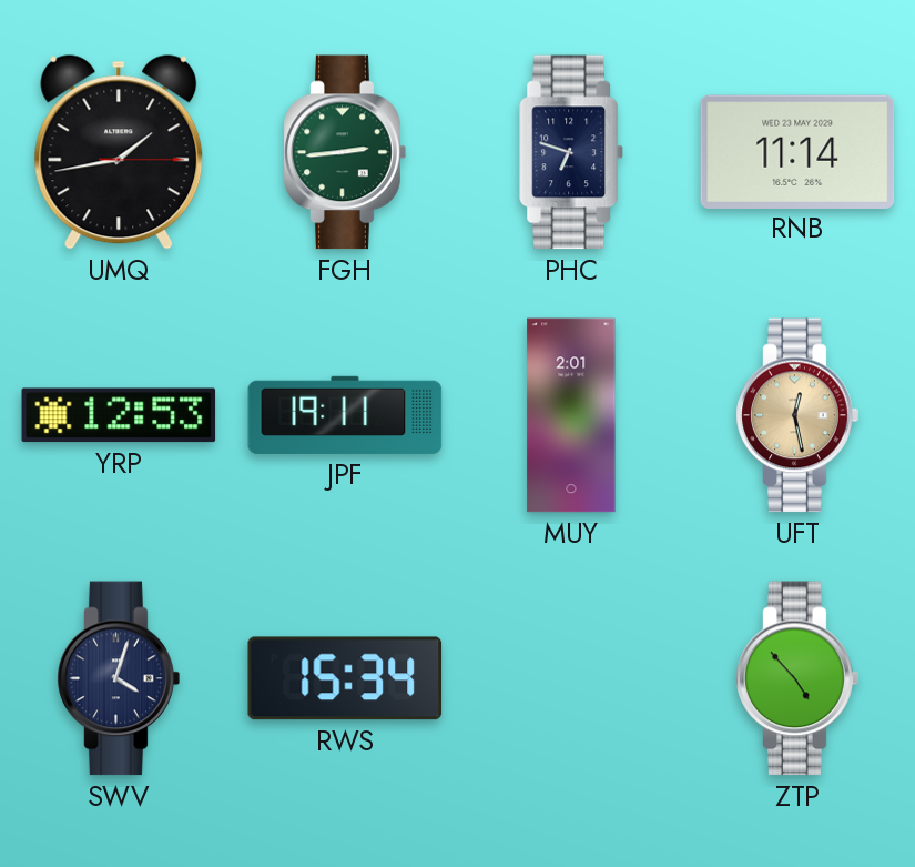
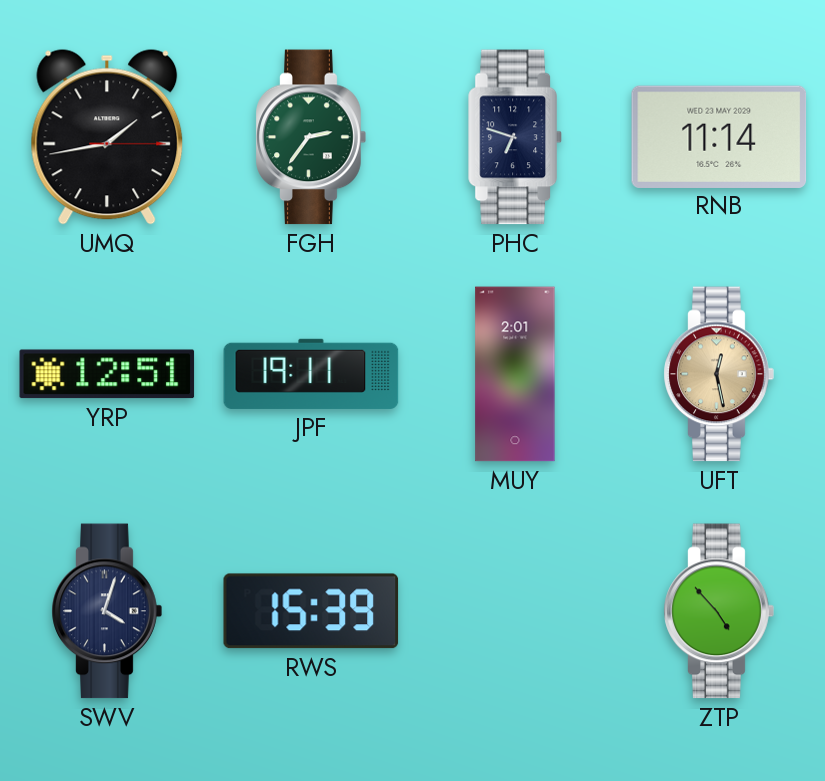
FGH: 2:44 -> 2:36
YRP: 12:53 -> 12:51
RWS: 15:34 -> 15:39
